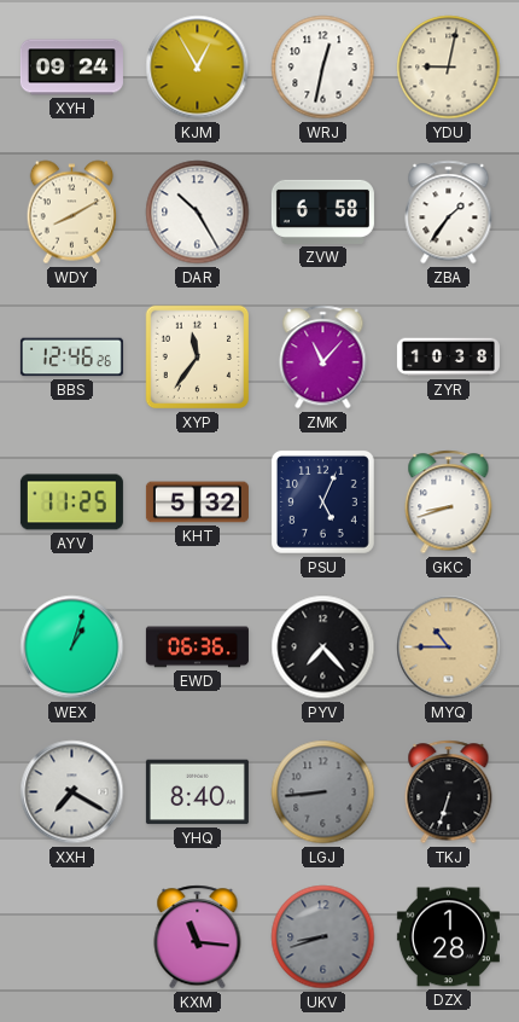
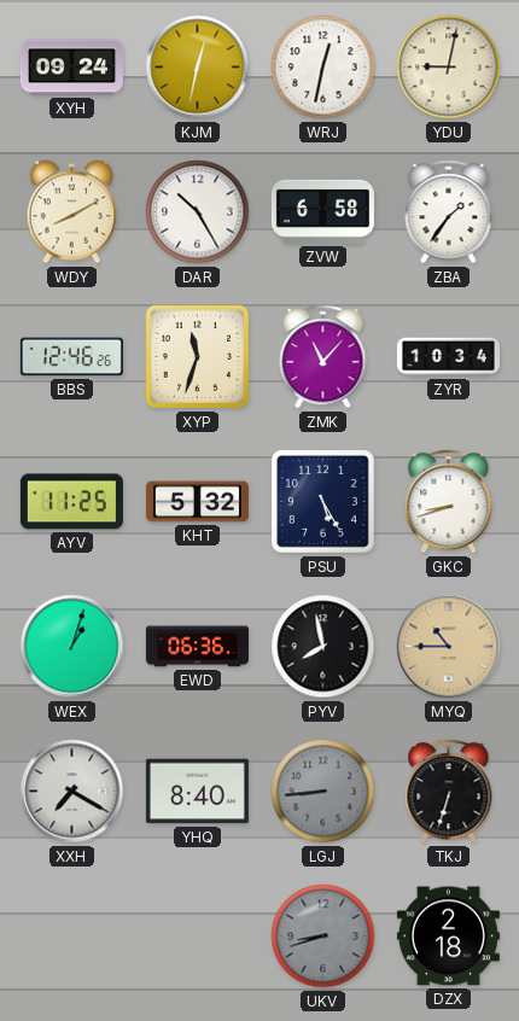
KJM: 12:55 -> 12:32
XYP: 11:36 -> 11:33
ZYR: 10:38 -> 10:34
PSU: 5:04 -> 5:25
PYV: 7:23 -> 7:58
KXM: 11:16 -> none
DZX: 1:28 -> 2:18
